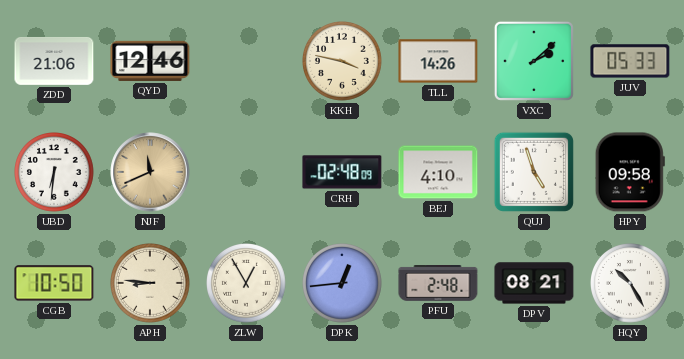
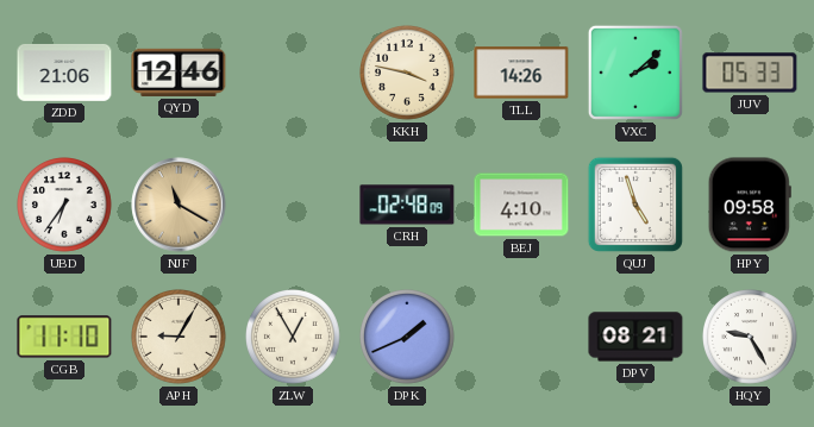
UBD: 6:31 -> 6:36
NJF: 11:41 -> 11:20
CGB: 10:50 -> 11:10
APH: 8:46 -> 9:05
DPK: 12:44 -> 1:41
PFU: 2:48 -> none
HQY: 10:25 -> 9:25
